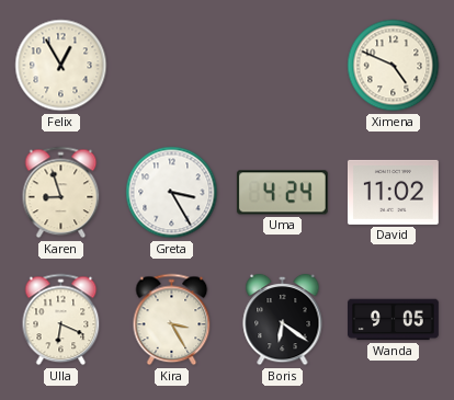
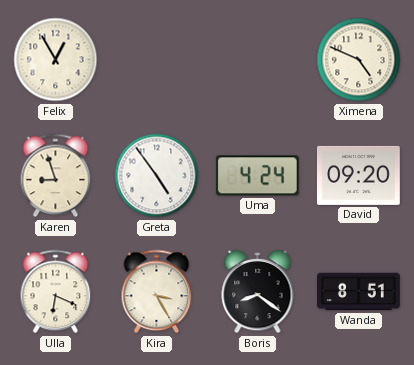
Greta: 3:25 -> 4:54
David: 11:02 -> 09:20
Boris: 6:21 -> 8:21
Wanda: 9:05 -> 8:51
